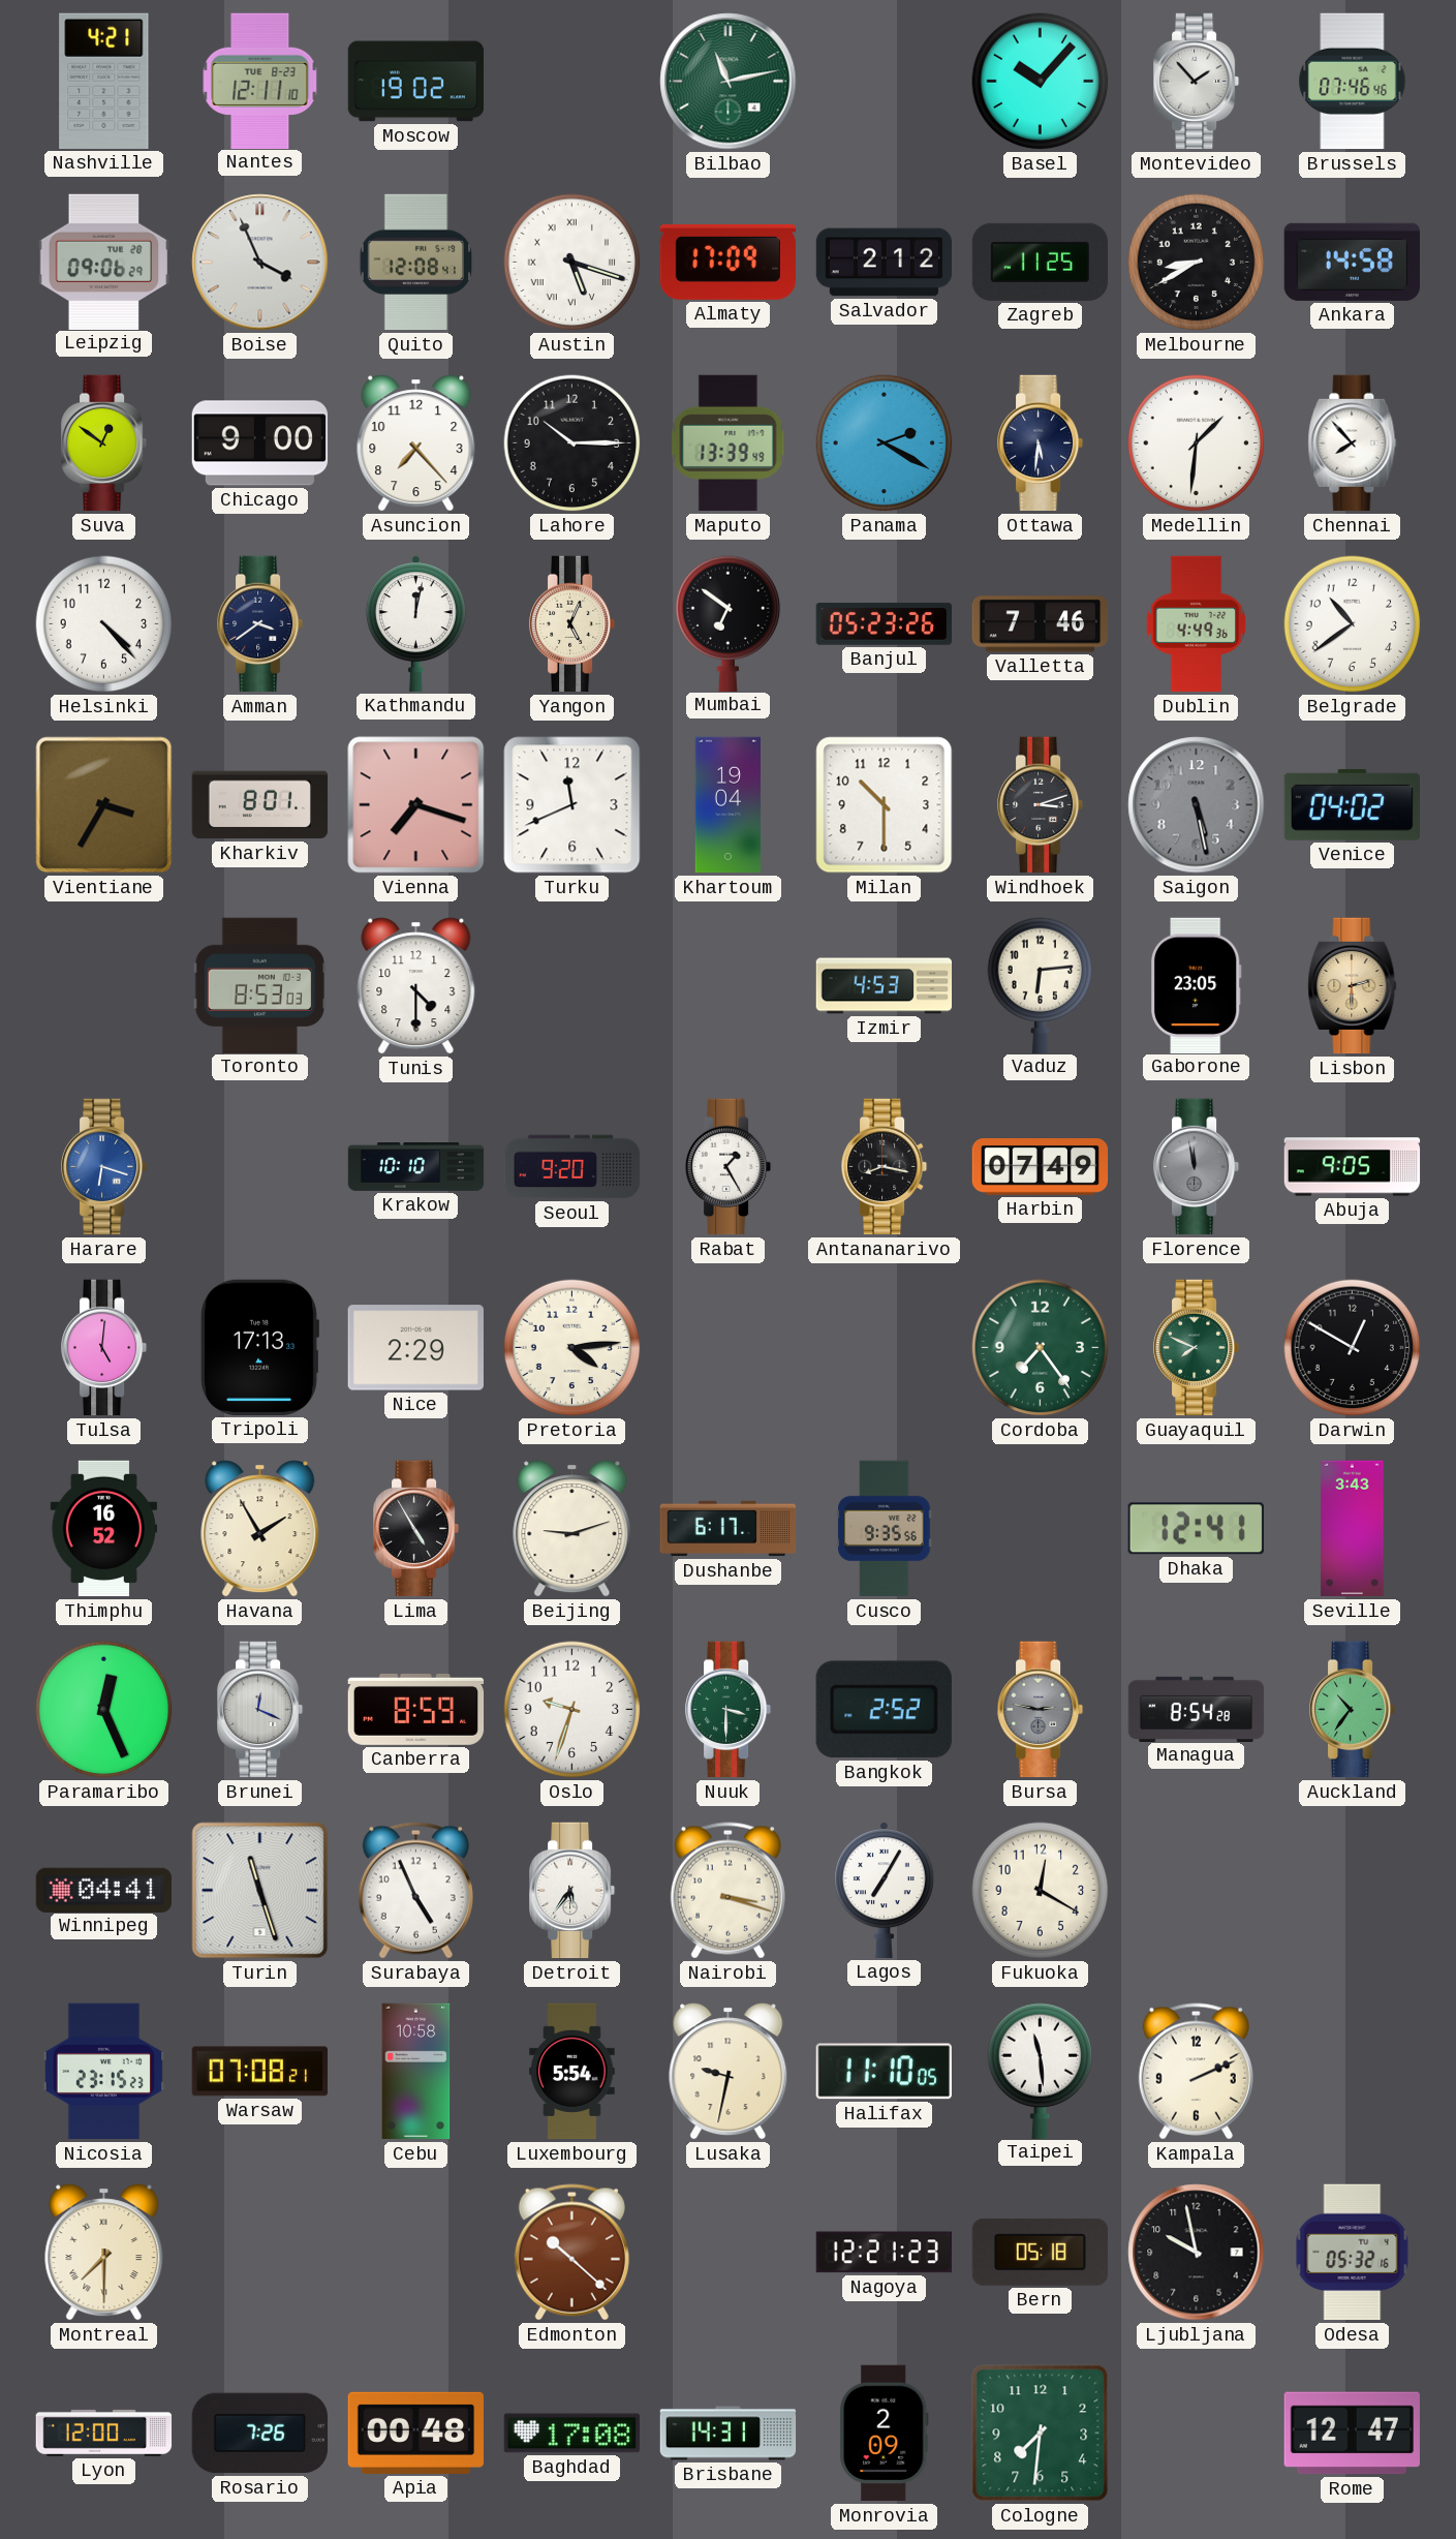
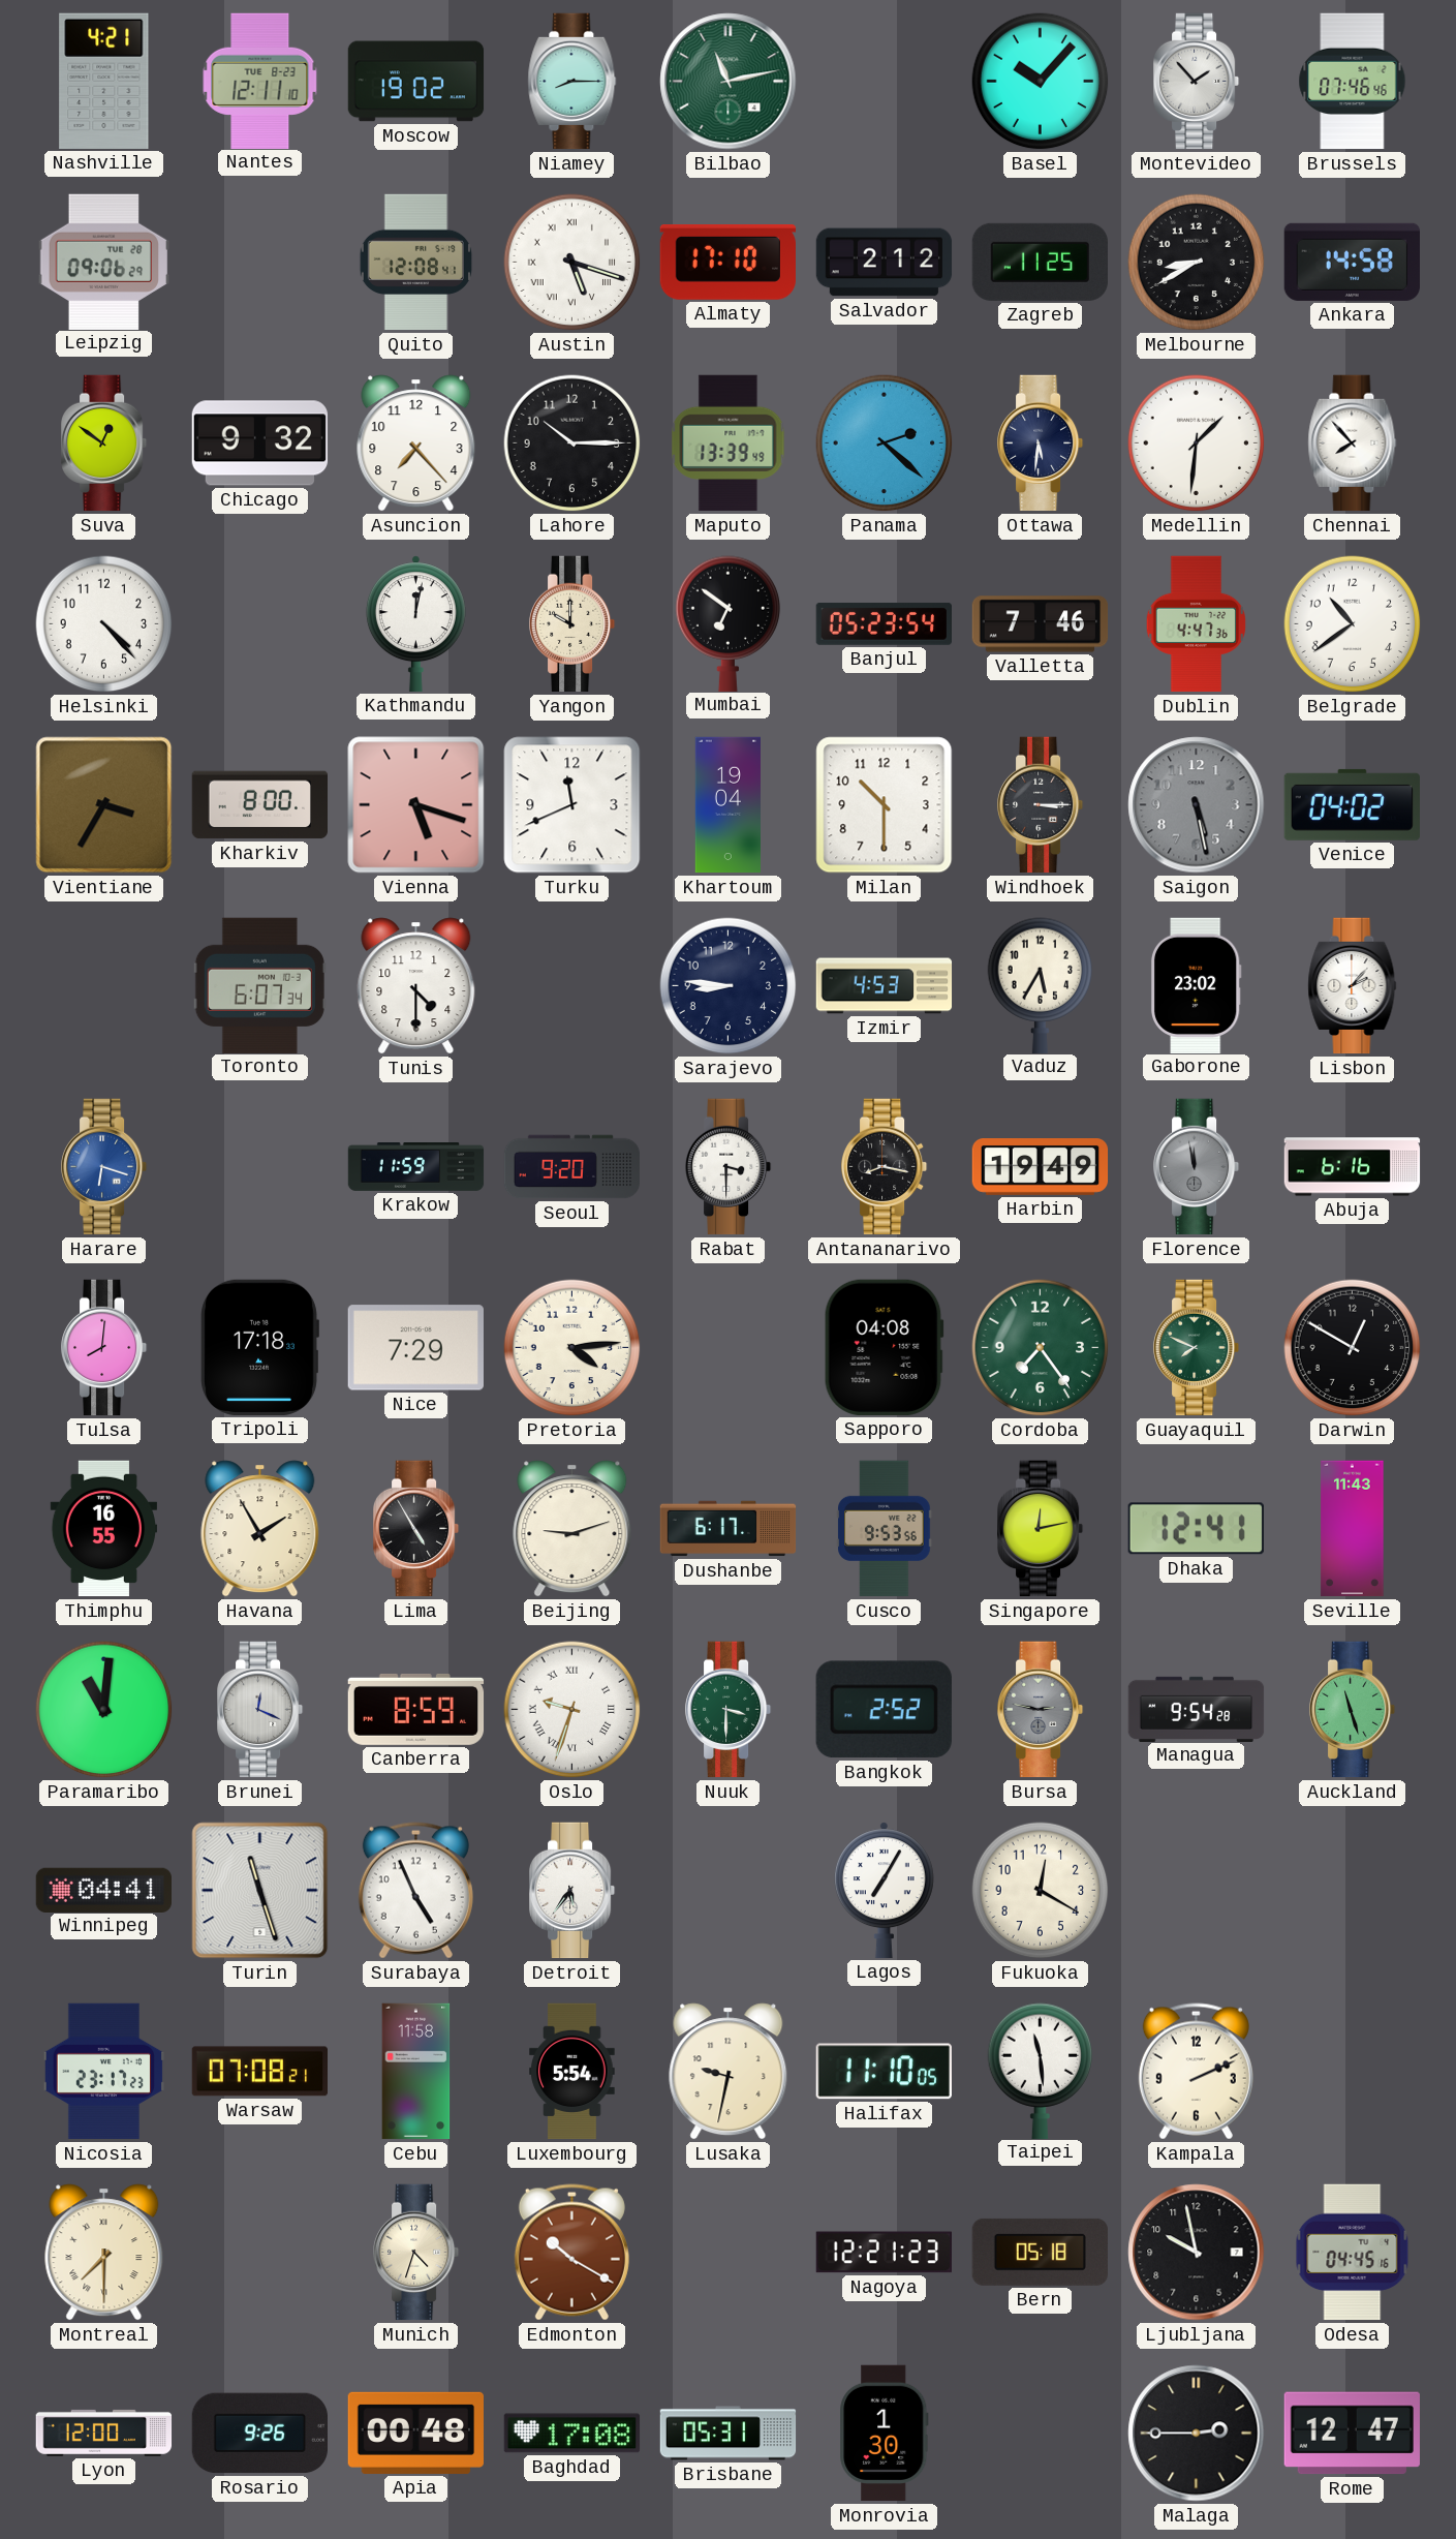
Niamey: none -> 8:15
Boise: 3:56 -> none
Almaty: 17:09 -> 17:10
Chicago: 9:00 -> 9:32
Panama: 2:20 -> 2:22
Amman: 3:39 -> none
Yangon: 5:04 -> 10:00
Banjul: 05:23:26 -> 05:23:54
Dublin: 4:49 -> 4:47
Kharkiv: 8:01 -> 8:00
Vienna: 7:18 -> 5:18
Windhoek: 3:12 -> 3:15
Toronto: 8:53 -> 6:07
Sarajevo: none -> 8:46
Vaduz: 6:14 -> 5:35
Gaborone: 23:05 -> 23:02
Lisbon: 2:30 -> 2:07
Lisbon dial: champagne -> white
Krakow: 10:10 -> 11:59
Rabat: 1:25 -> 3:30
Harbin: 07:49 -> 19:49
Abuja: 9:05 -> 6:16
Tulsa: 5:01 -> 8:01
Tripoli: 17:13 -> 17:18
Nice: 2:29 -> 7:29
Sapporo: none -> 04:08
Thimphu: 16:52 -> 16:55
Cusco: 9:35 -> 9:53
Singapore: none -> 12:13
Seville: 3:43 -> 11:43
Paramaribo: 12:26 -> 11:01
Oslo numerals: Arabic -> Roman
Managua: 8:54 -> 9:54
Auckland: 10:36 -> 11:27
Nairobi: 3:18 -> none
Nicosia: 23:15 -> 23:17
Cebu: 10:58 -> 11:58
Munich: none -> 4:33
Edmonton: 10:22 -> 10:20
Odesa: 05:32 -> 04:45
Rosario: 7:26 -> 9:26
Brisbane: 14:31 -> 05:31
Monrovia: 2:09 -> 1:30
Cologne: 7:31 -> none
Malaga: none -> 2:45
